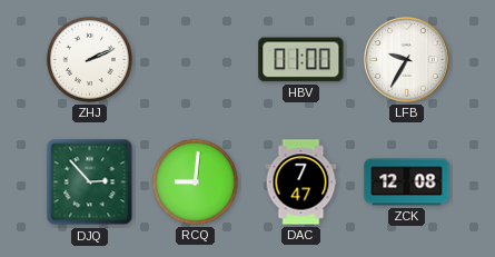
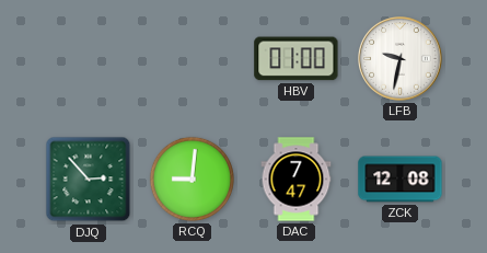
ZHJ: 2:11 -> none
LFB: 9:35 -> 9:32
